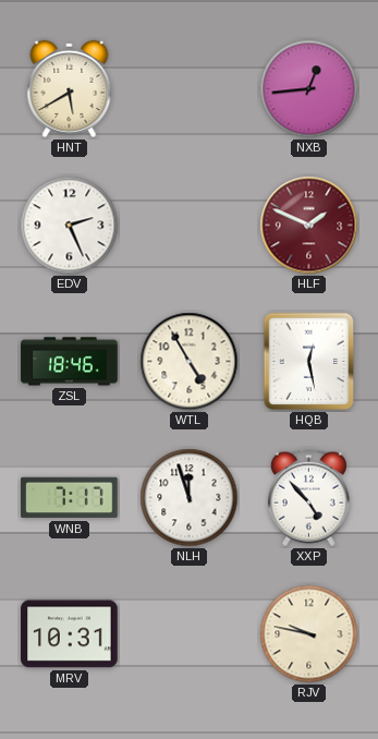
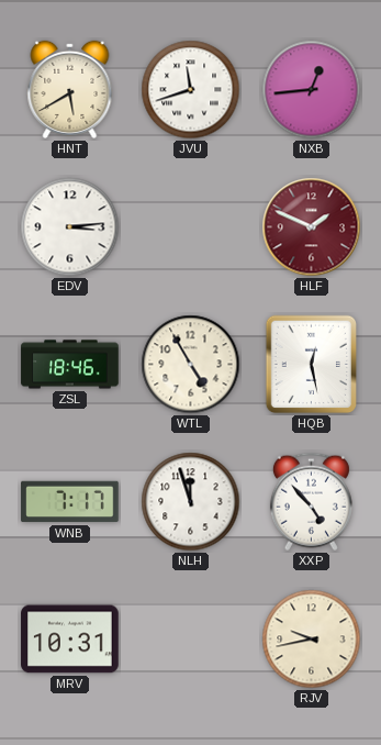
JVU: none -> 11:42
EDV: 2:26 -> 3:14
RJV: 9:47 -> 9:43
